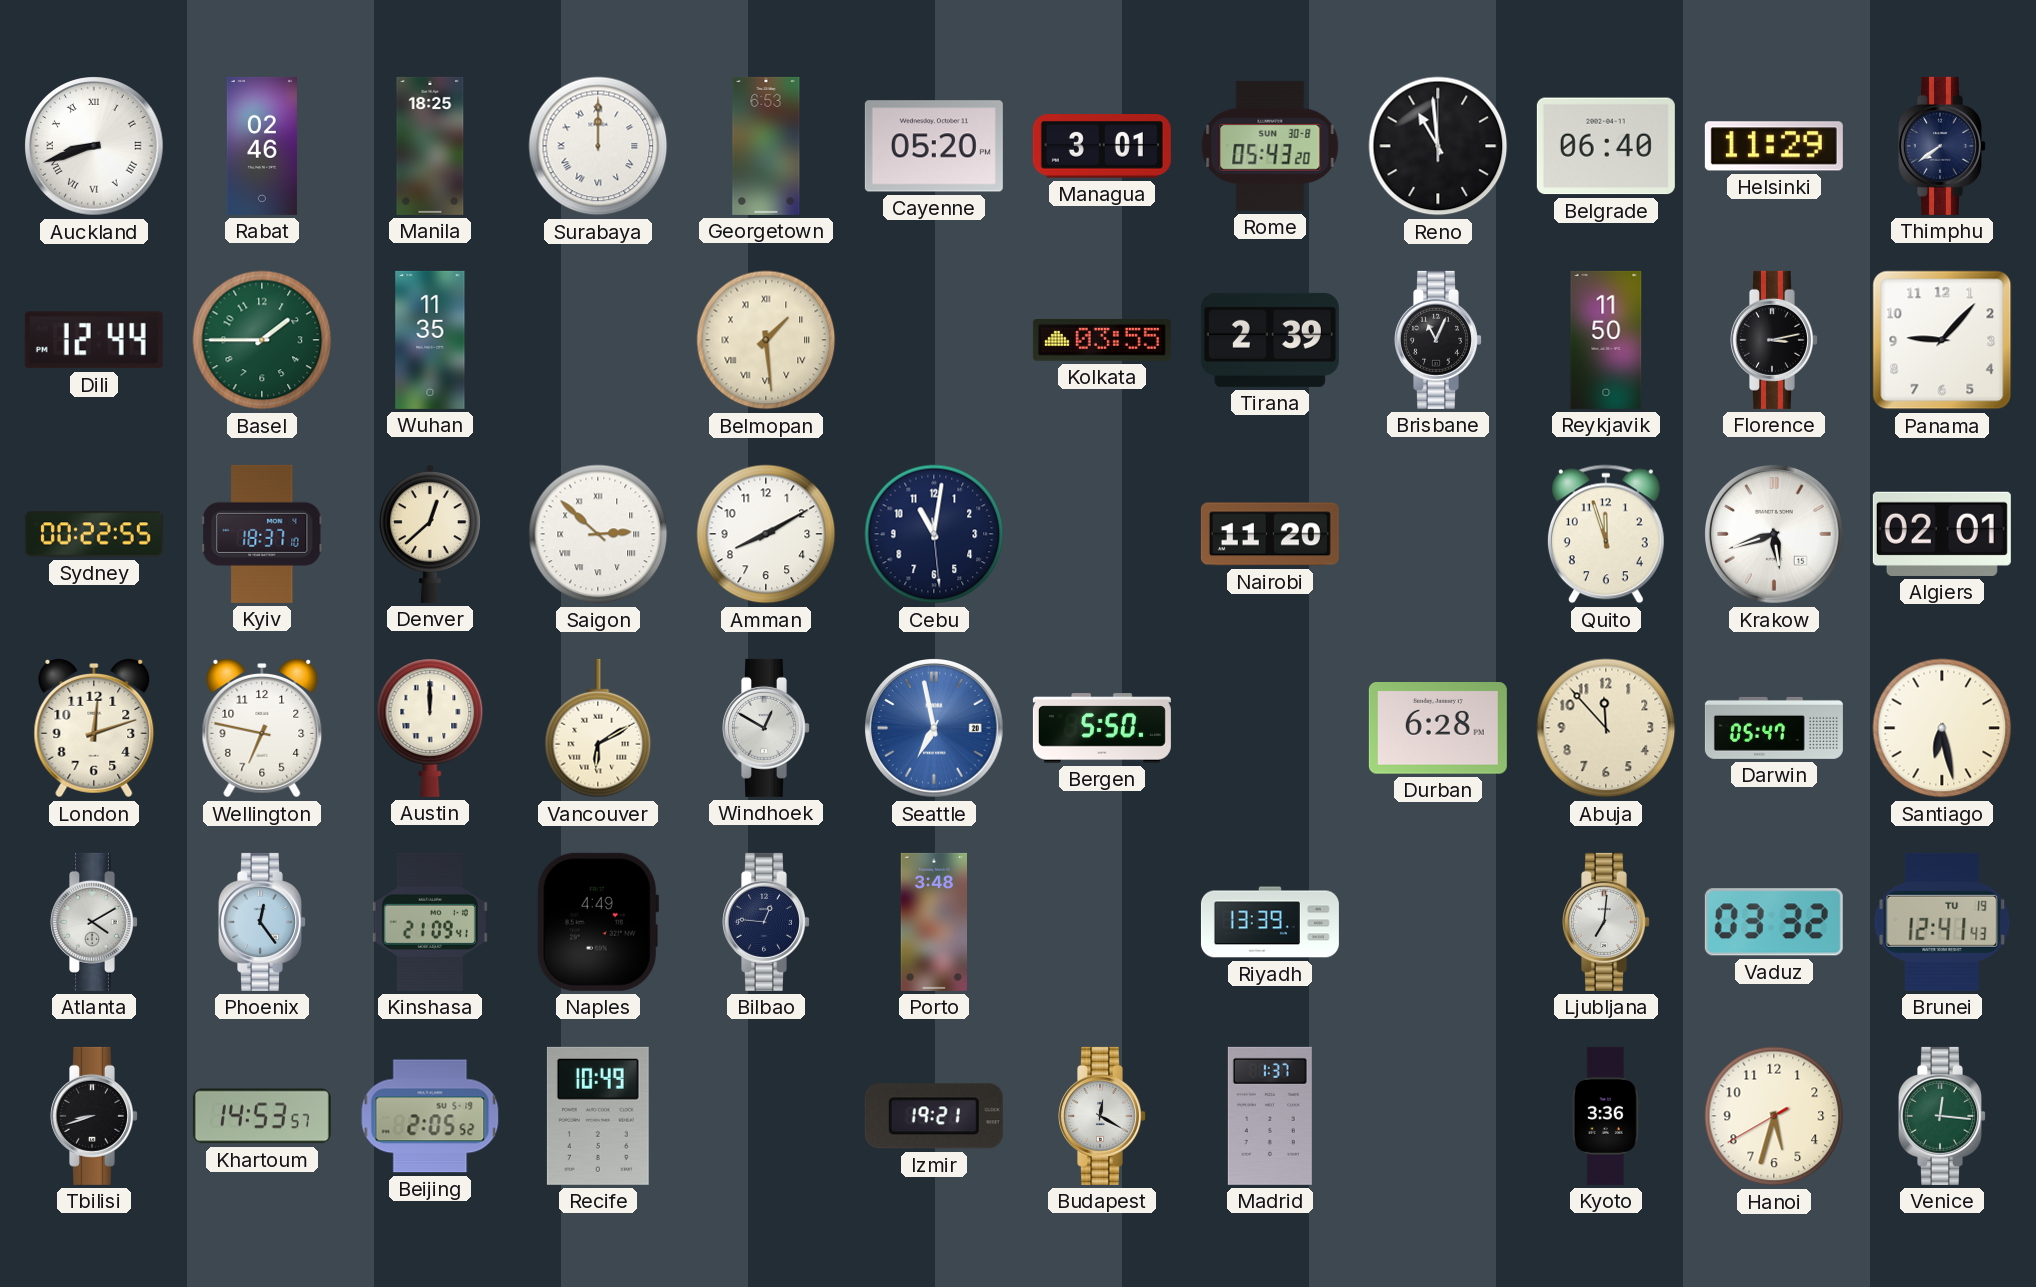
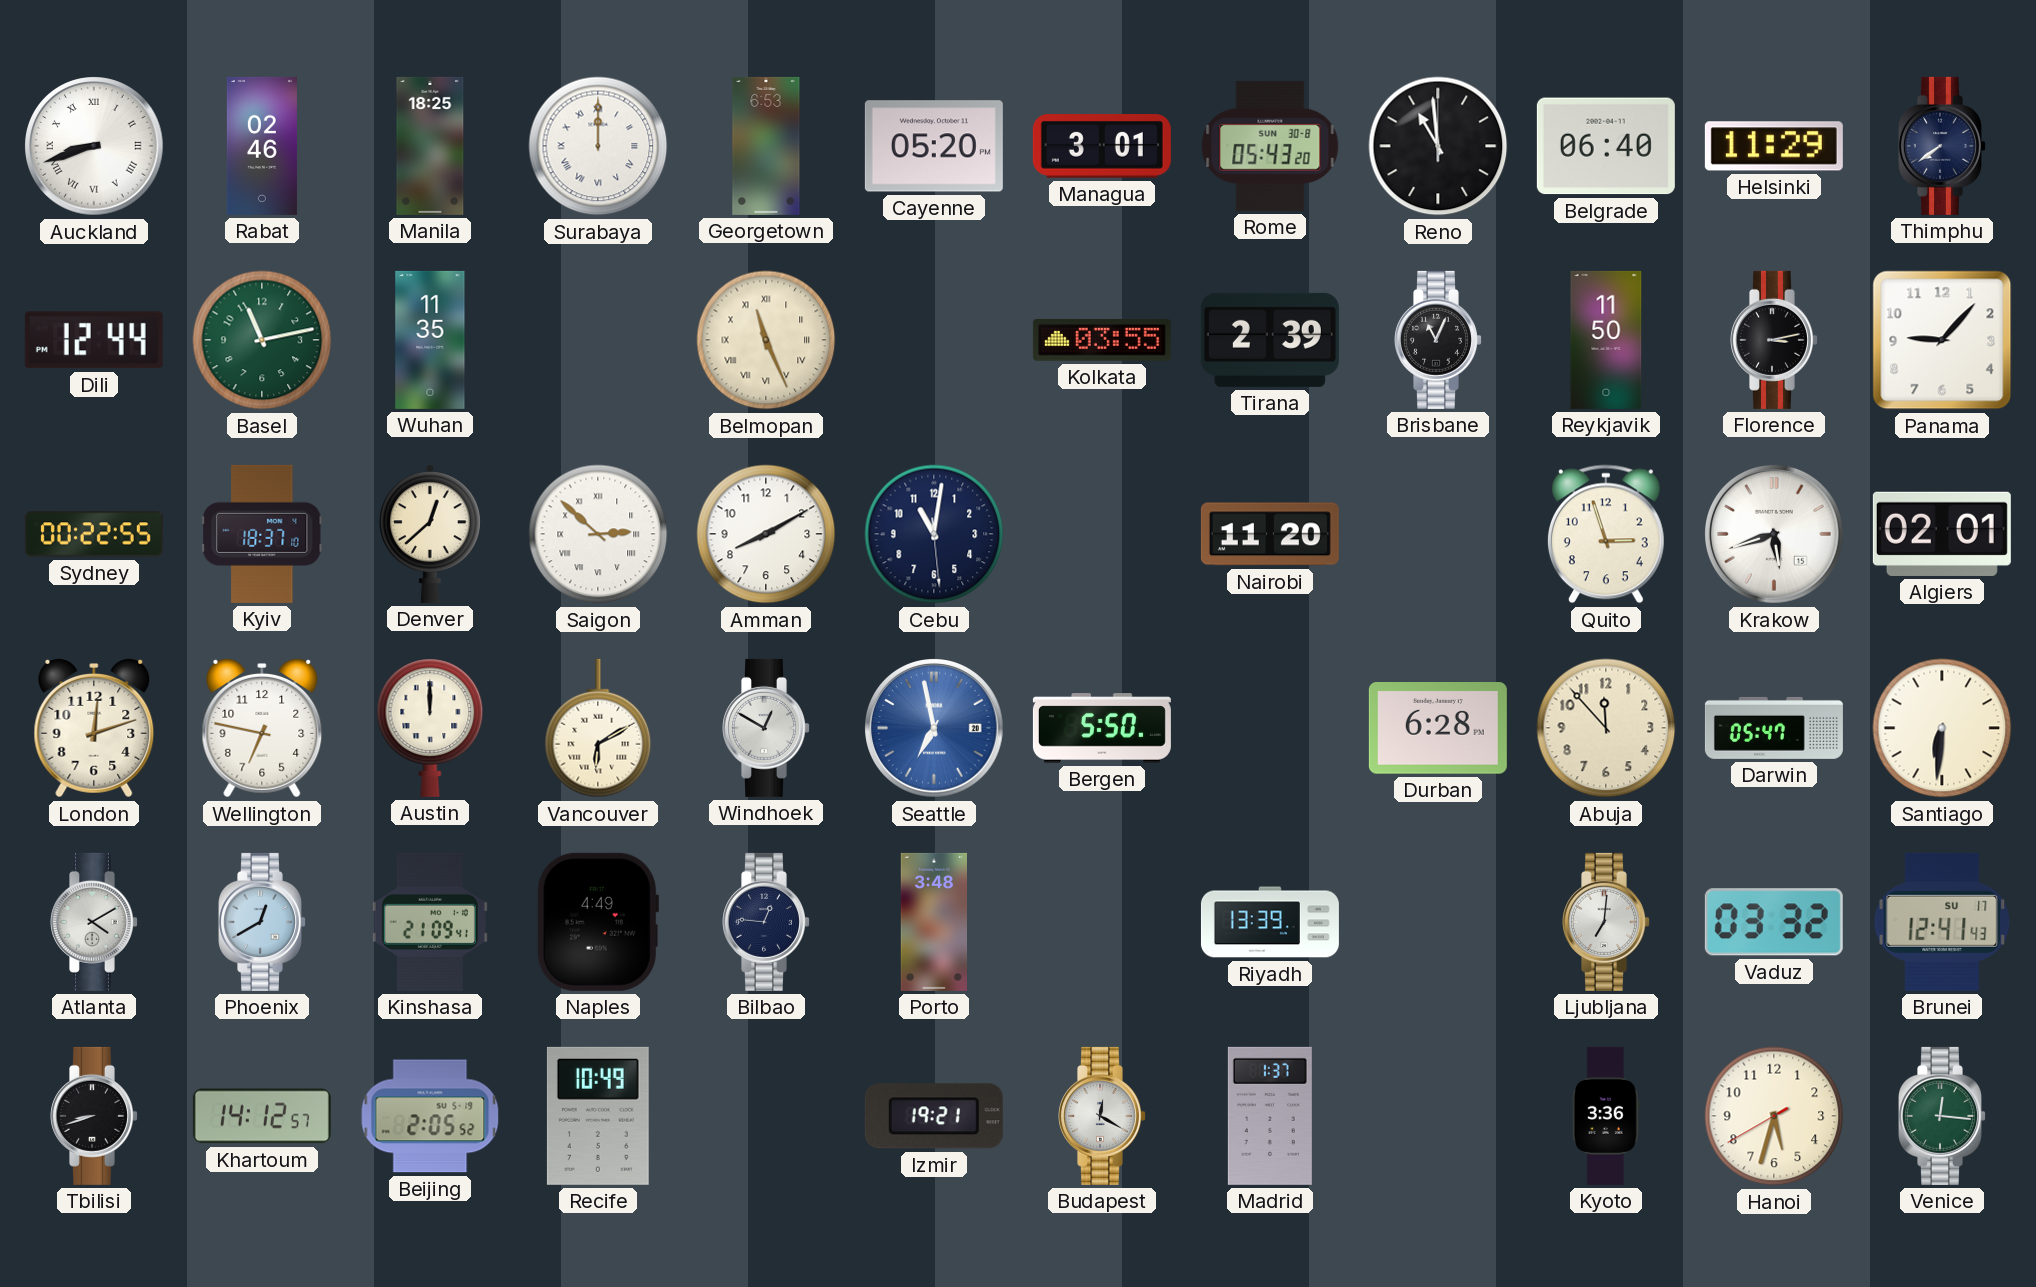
Basel: 1:45 -> 11:13
Belmopan: 1:29 -> 11:26
Quito: 11:57 -> 2:57
Santiago: 6:28 -> 6:31
Phoenix: 12:24 -> 12:40
Brunei date: TU 19 -> SU 17
Khartoum: 14:53 -> 14:12
